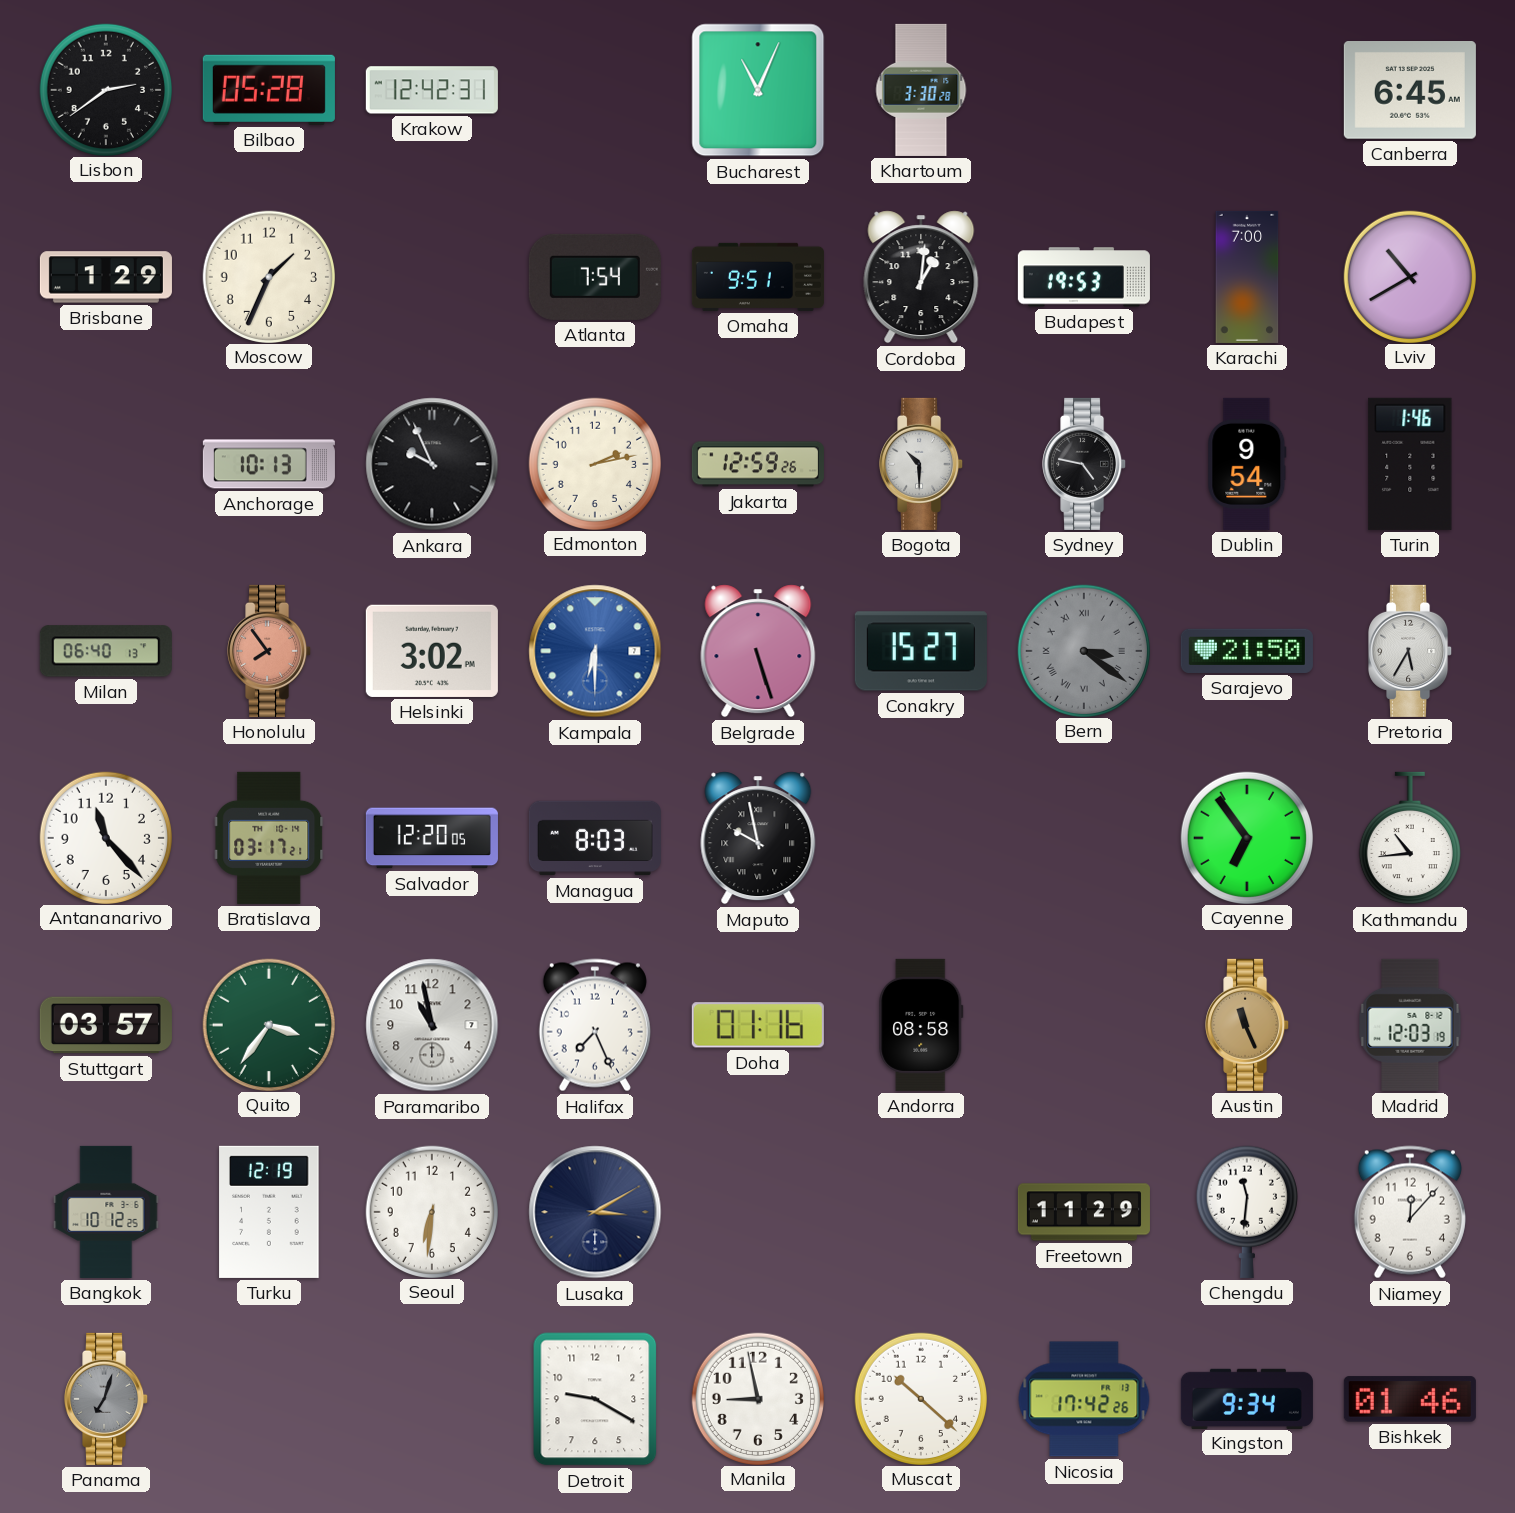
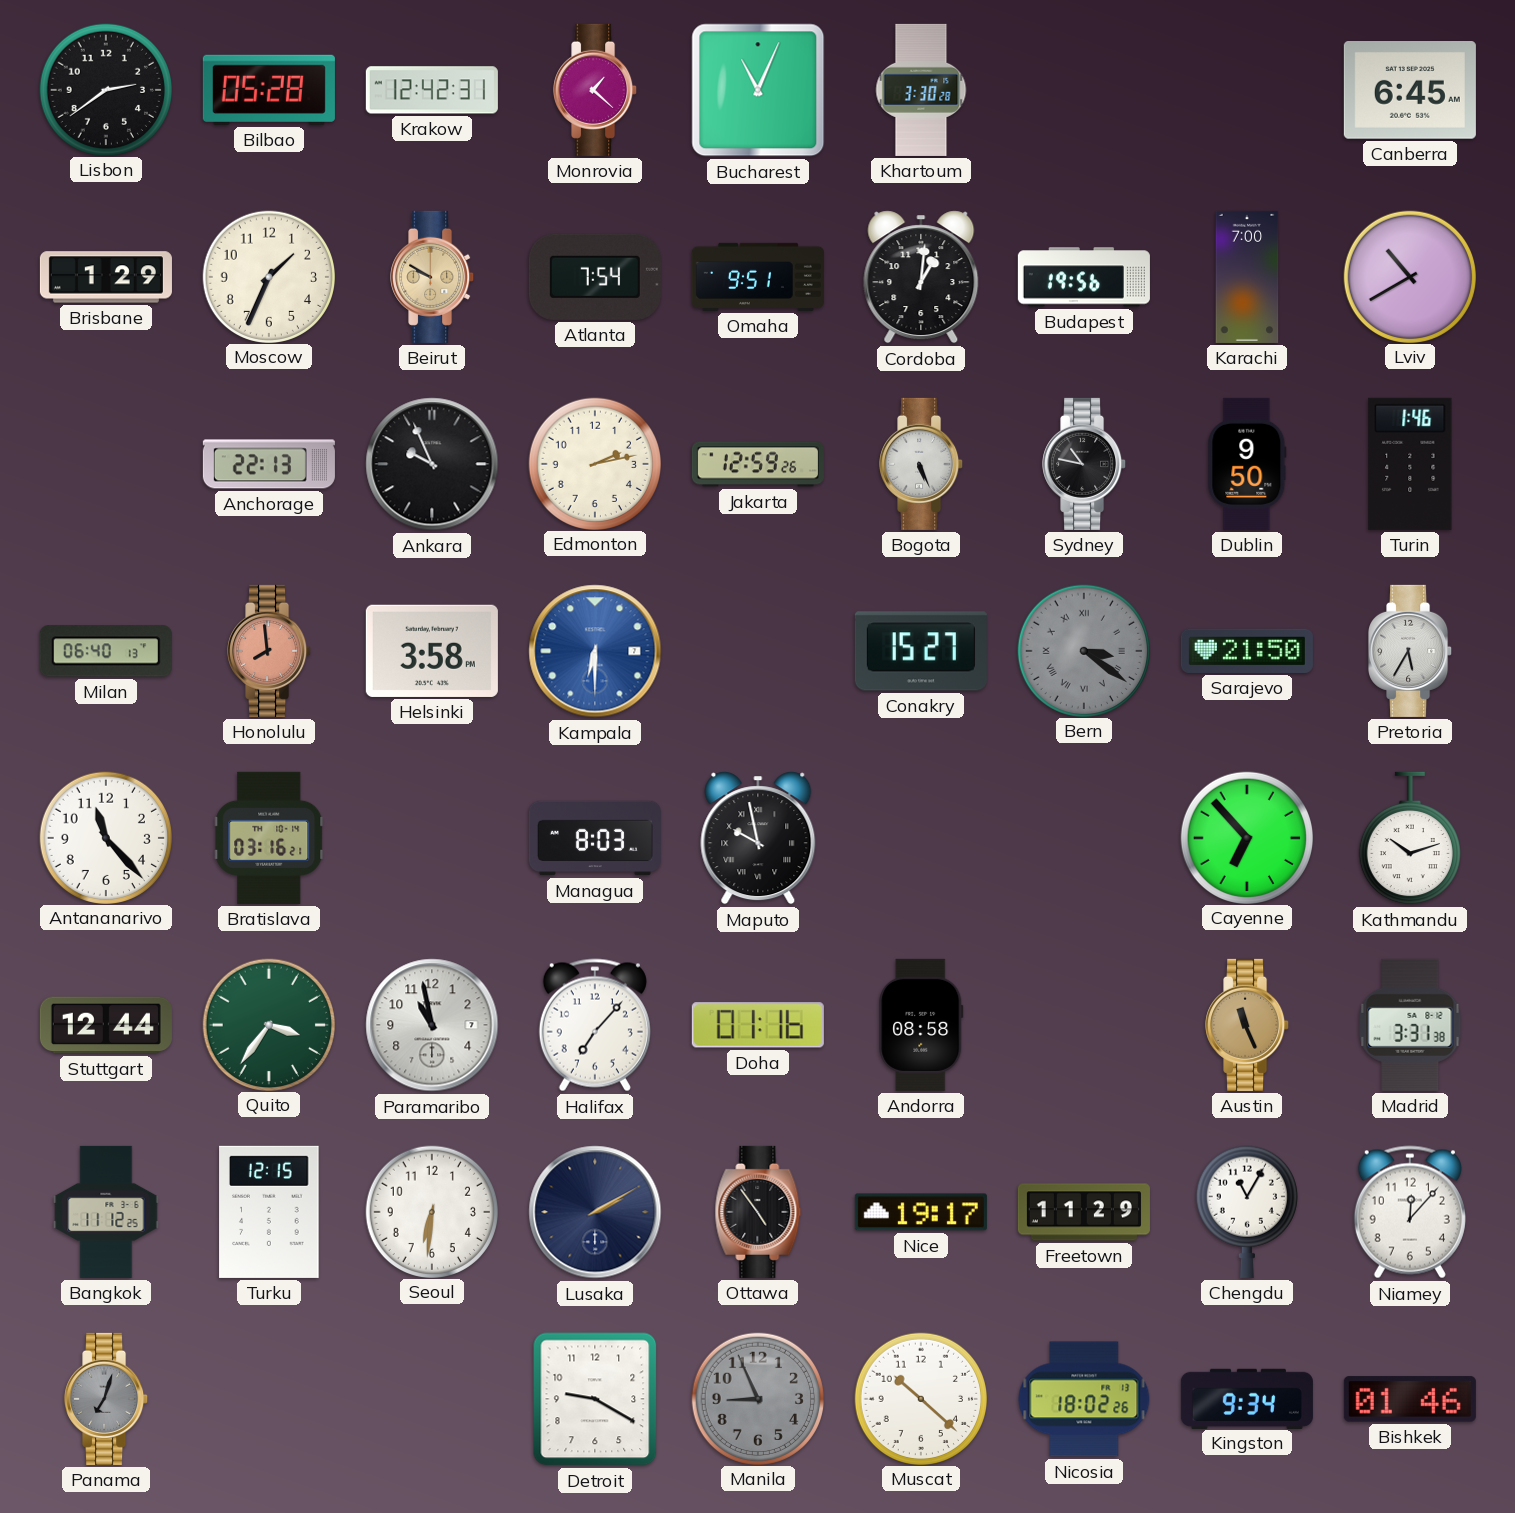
Monrovia: none -> 1:22
Beirut: none -> 9:50
Budapest: 19:53 -> 19:56
Anchorage: 10:13 -> 22:13
Bogota: 10:30 -> 5:26
Sydney: 4:47 -> 10:47
Dublin: 9:54 -> 9:50
Honolulu: 7:54 -> 7:59
Helsinki: 3:02 -> 3:58
Belgrade: 5:27 -> none
Bratislava: 03:17 -> 03:16
Salvador: 12:20 -> none
Cayenne: 6:54 -> 6:53
Kathmandu: 10:44 -> 10:12
Stuttgart: 03:57 -> 12:44
Halifax: 7:26 -> 7:07
Madrid: 12:03 -> 3:31
Bangkok: 10:12 -> 11:12
Turku: 12:19 -> 12:15
Lusaka: 3:10 -> 2:10
Ottawa: none -> 4:54
Nice: none -> 19:17
Chengdu: 11:31 -> 11:05
Manila: 8:58 -> 8:56
Manila dial: white -> grey
Nicosia: 17:42 -> 18:02
